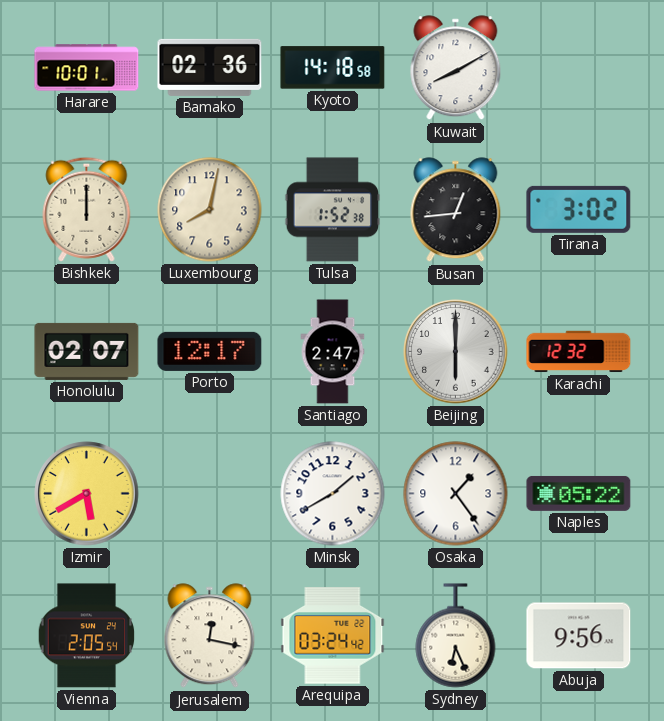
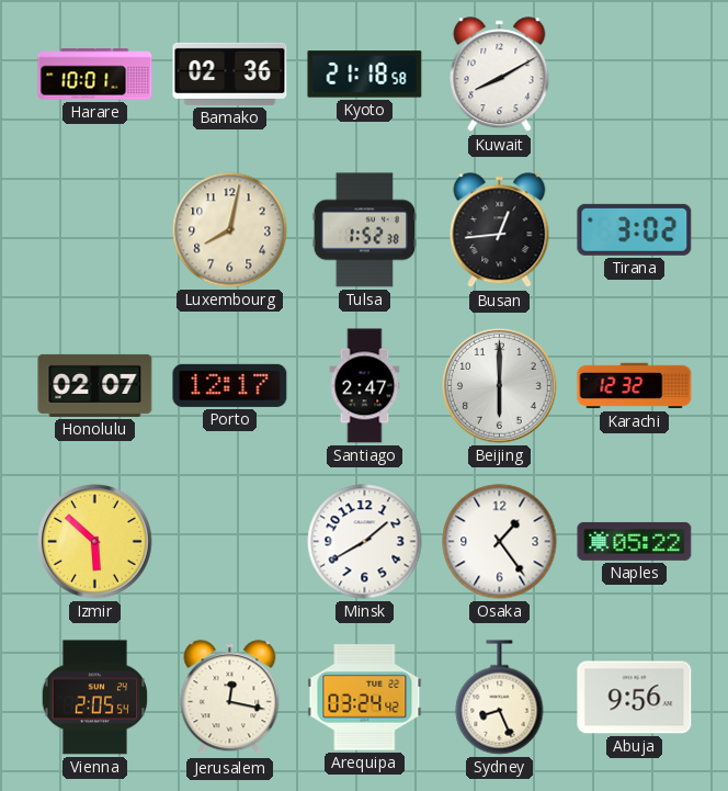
Kyoto: 14:18 -> 21:18
Bishkek: 12:00 -> none
Izmir: 5:40 -> 5:52
Sydney: 6:26 -> 8:26
